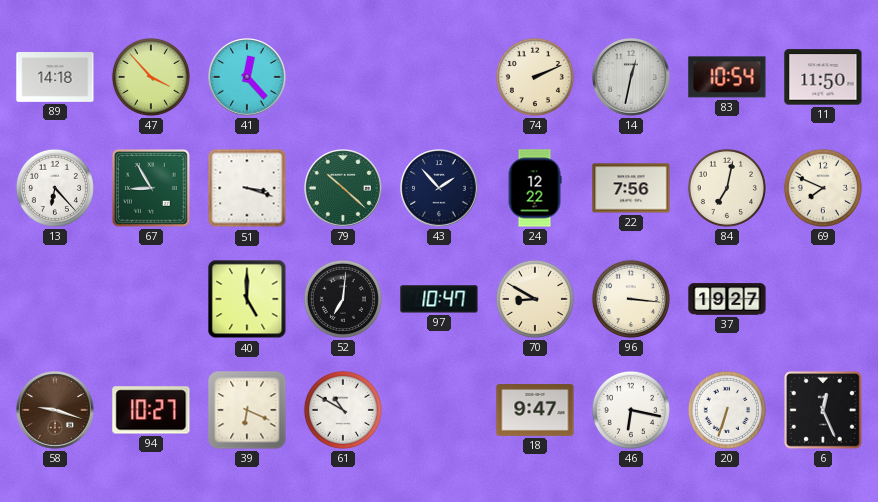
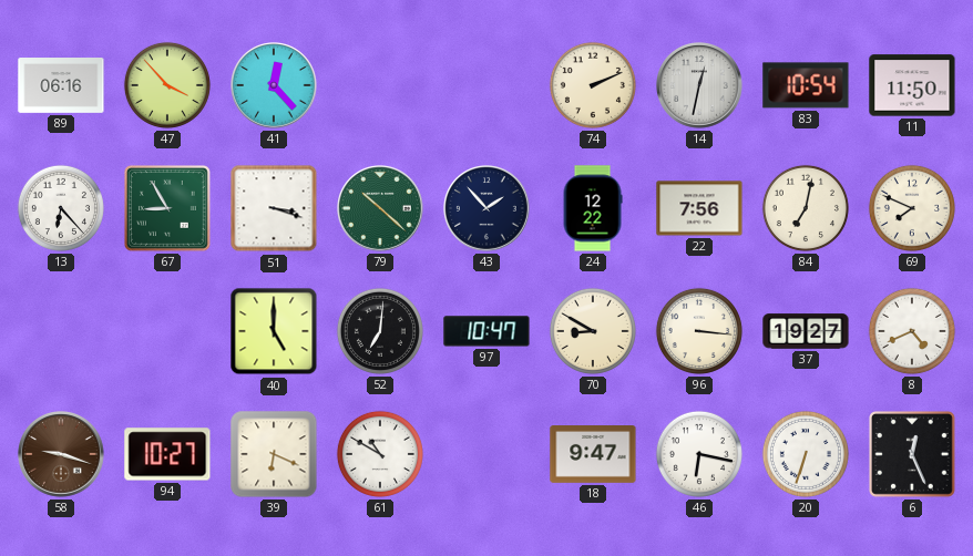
89: 14:18 -> 06:16
8: none -> 4:41
